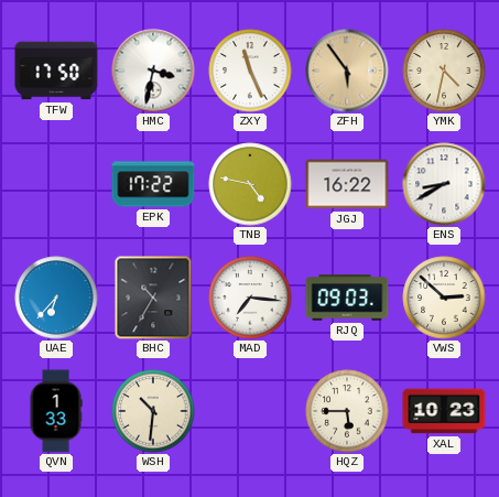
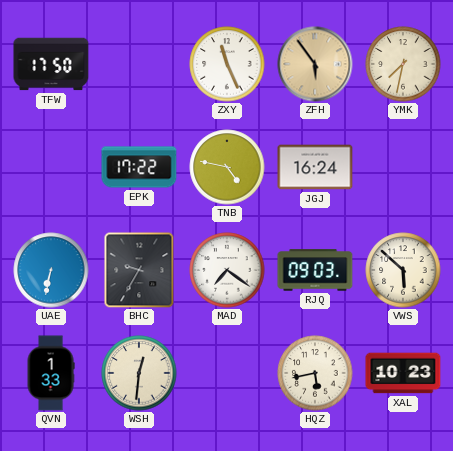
HMC: 3:32 -> none
YMK: 4:32 -> 7:32
JGJ: 16:22 -> 16:24
ENS: 8:40 -> none
UAE: 6:37 -> 6:32
BHC: 10:35 -> 9:35
MAD: 7:16 -> 7:21
VWS: 2:52 -> 5:52
WSH: 10:31 -> 12:31
HQZ: 5:45 -> 5:43
